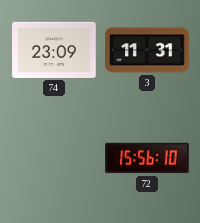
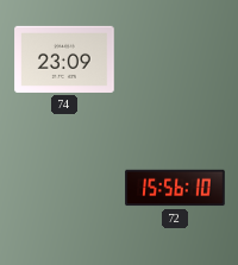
3: 11:31 -> none
